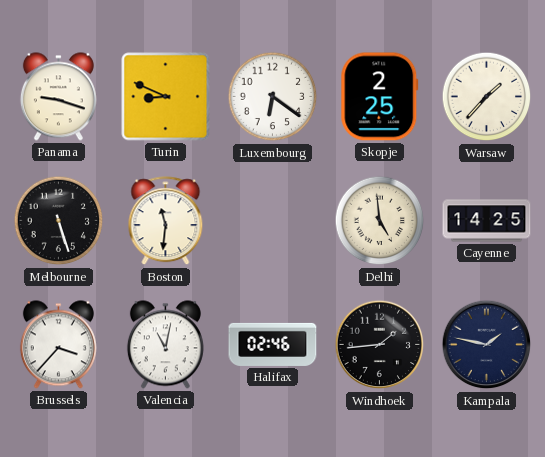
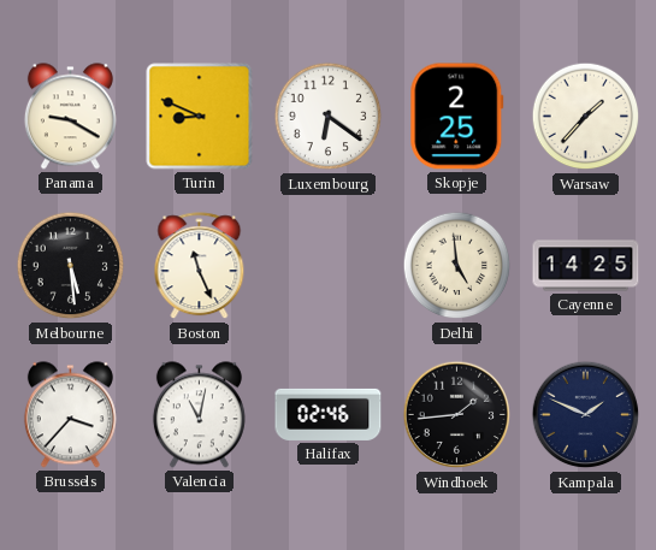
Panama: 9:18 -> 9:20
Melbourne: 5:27 -> 5:29
Boston: 11:31 -> 11:26
Kampala: 1:47 -> 1:49
